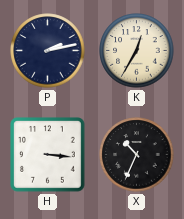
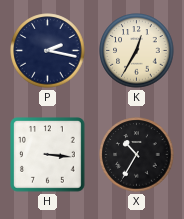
P: 2:13 -> 2:17
X: 10:34 -> 10:35
